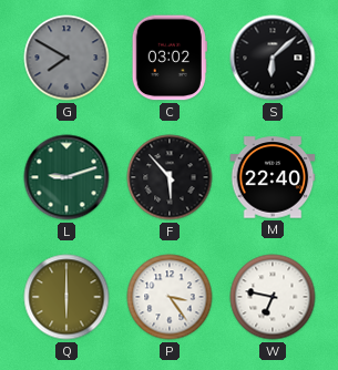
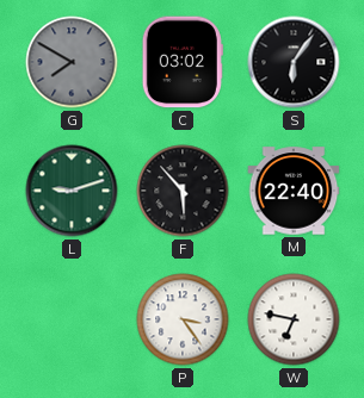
S: 6:08 -> 6:06
Q: 6:00 -> none
